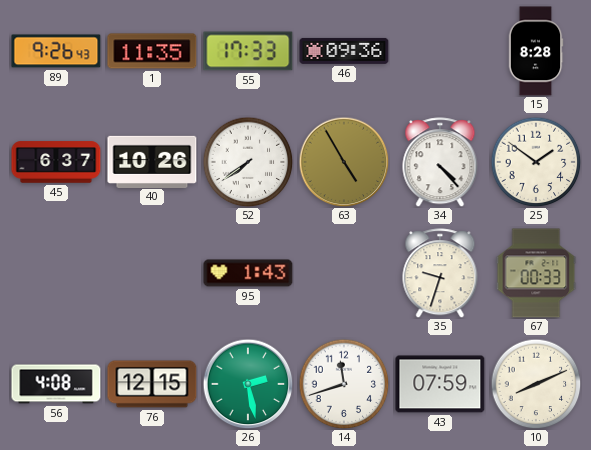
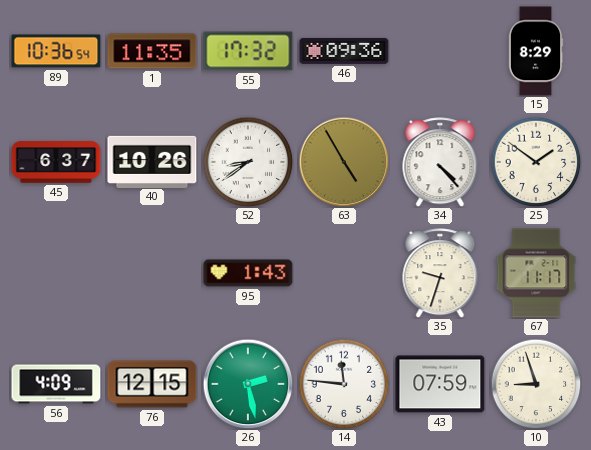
89: 9:26 -> 10:36
55: 17:33 -> 17:32
15: 8:28 -> 8:29
52: 7:39 -> 8:39
67: 00:33 -> 11:17
56: 4:08 -> 4:09
14: 11:42 -> 11:46
10: 8:11 -> 8:57
